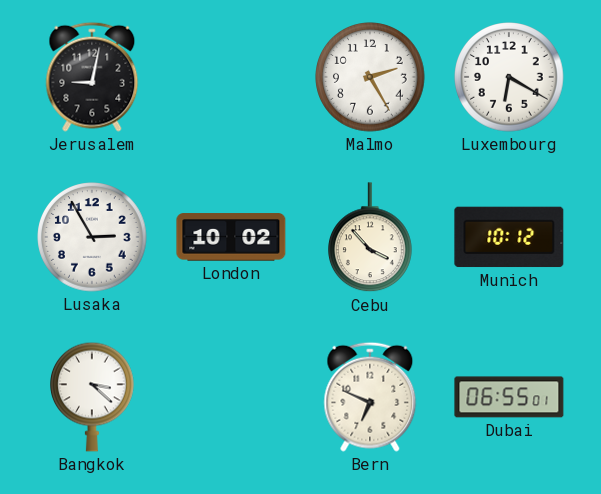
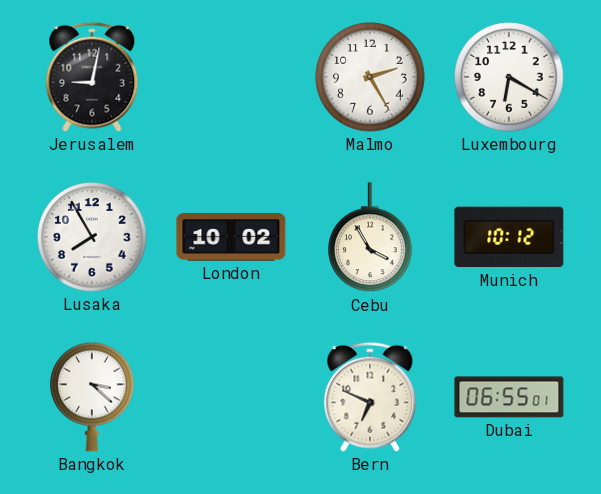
Lusaka: 2:55 -> 7:55
Cebu: 3:53 -> 3:55
